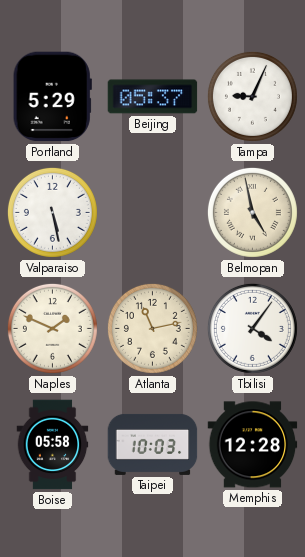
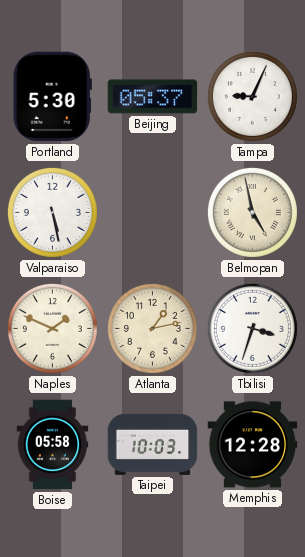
Portland: 5:29 -> 5:30
Atlanta: 11:13 -> 1:13
Tbilisi: 4:06 -> 3:33
